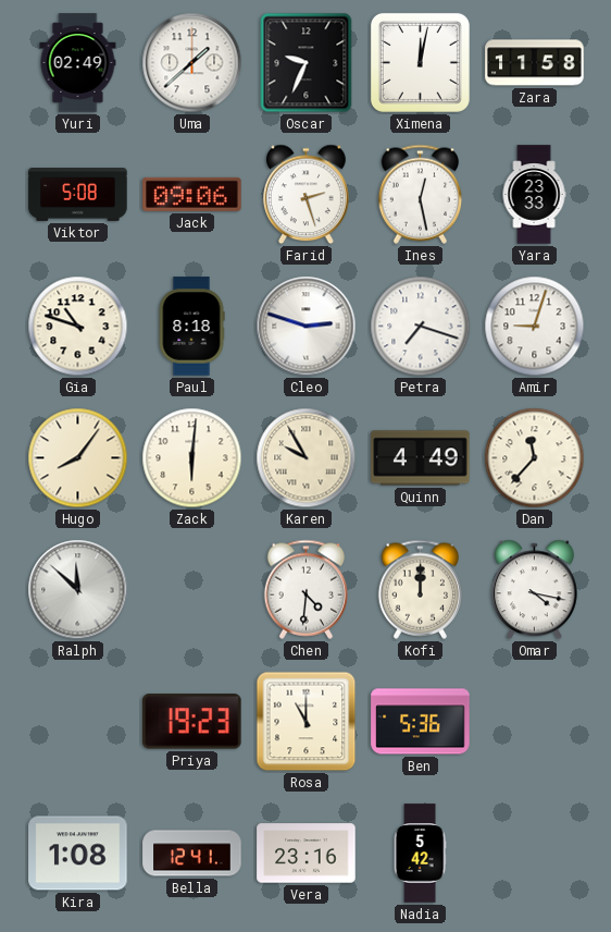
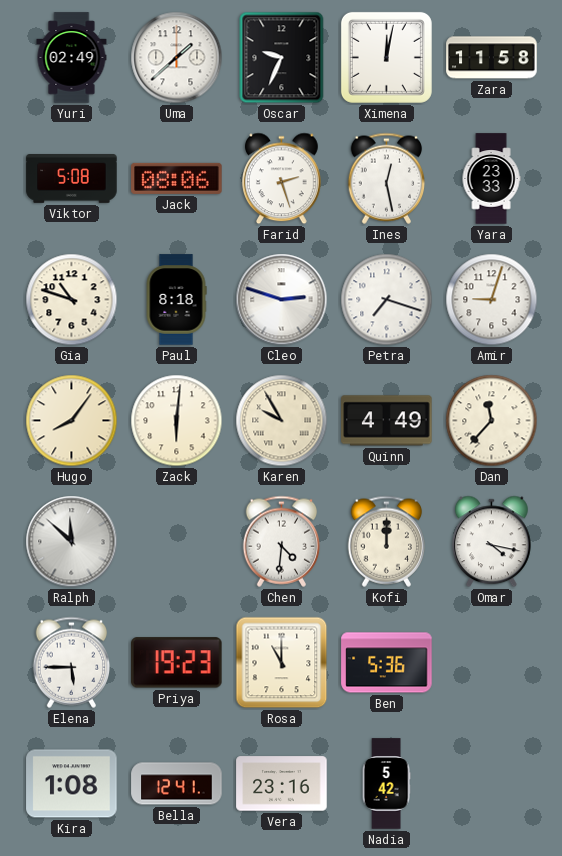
Jack: 09:06 -> 08:06
Elena: none -> 5:45
